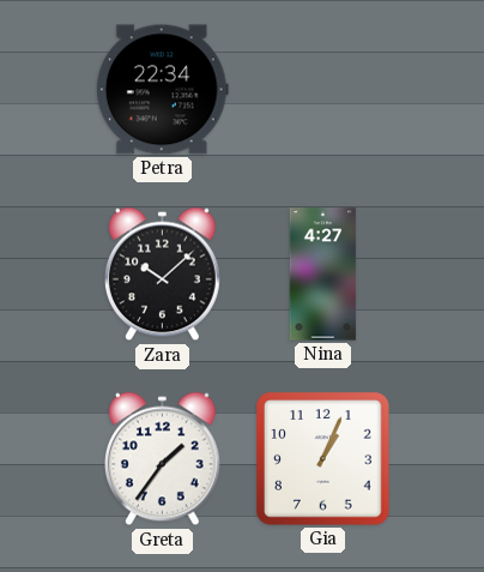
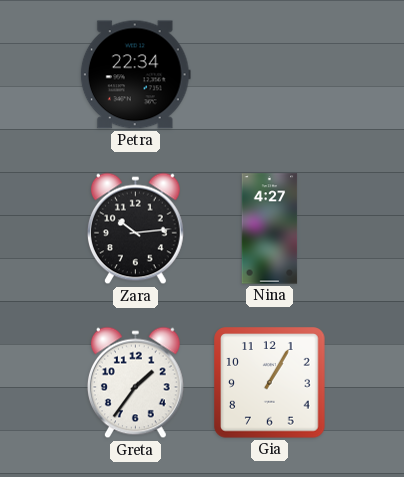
Zara: 10:08 -> 10:14
Gia: 1:04 -> 1:05
